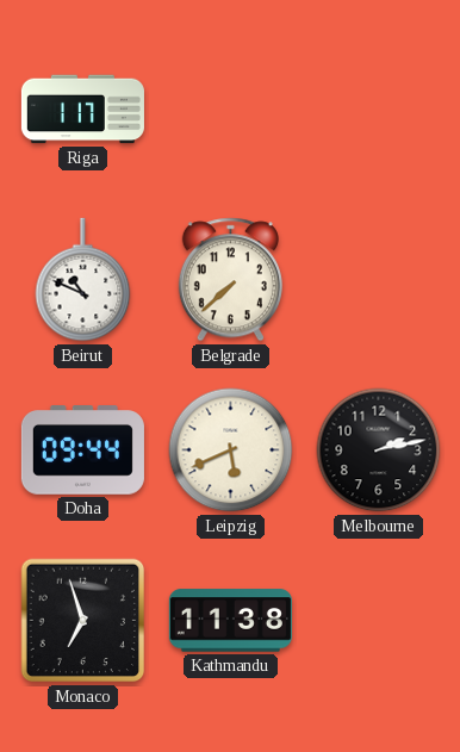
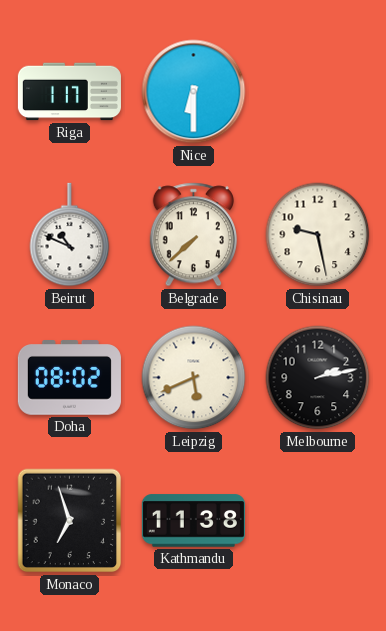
Nice: none -> 6:30
Chisinau: none -> 9:28
Doha: 09:44 -> 08:02
